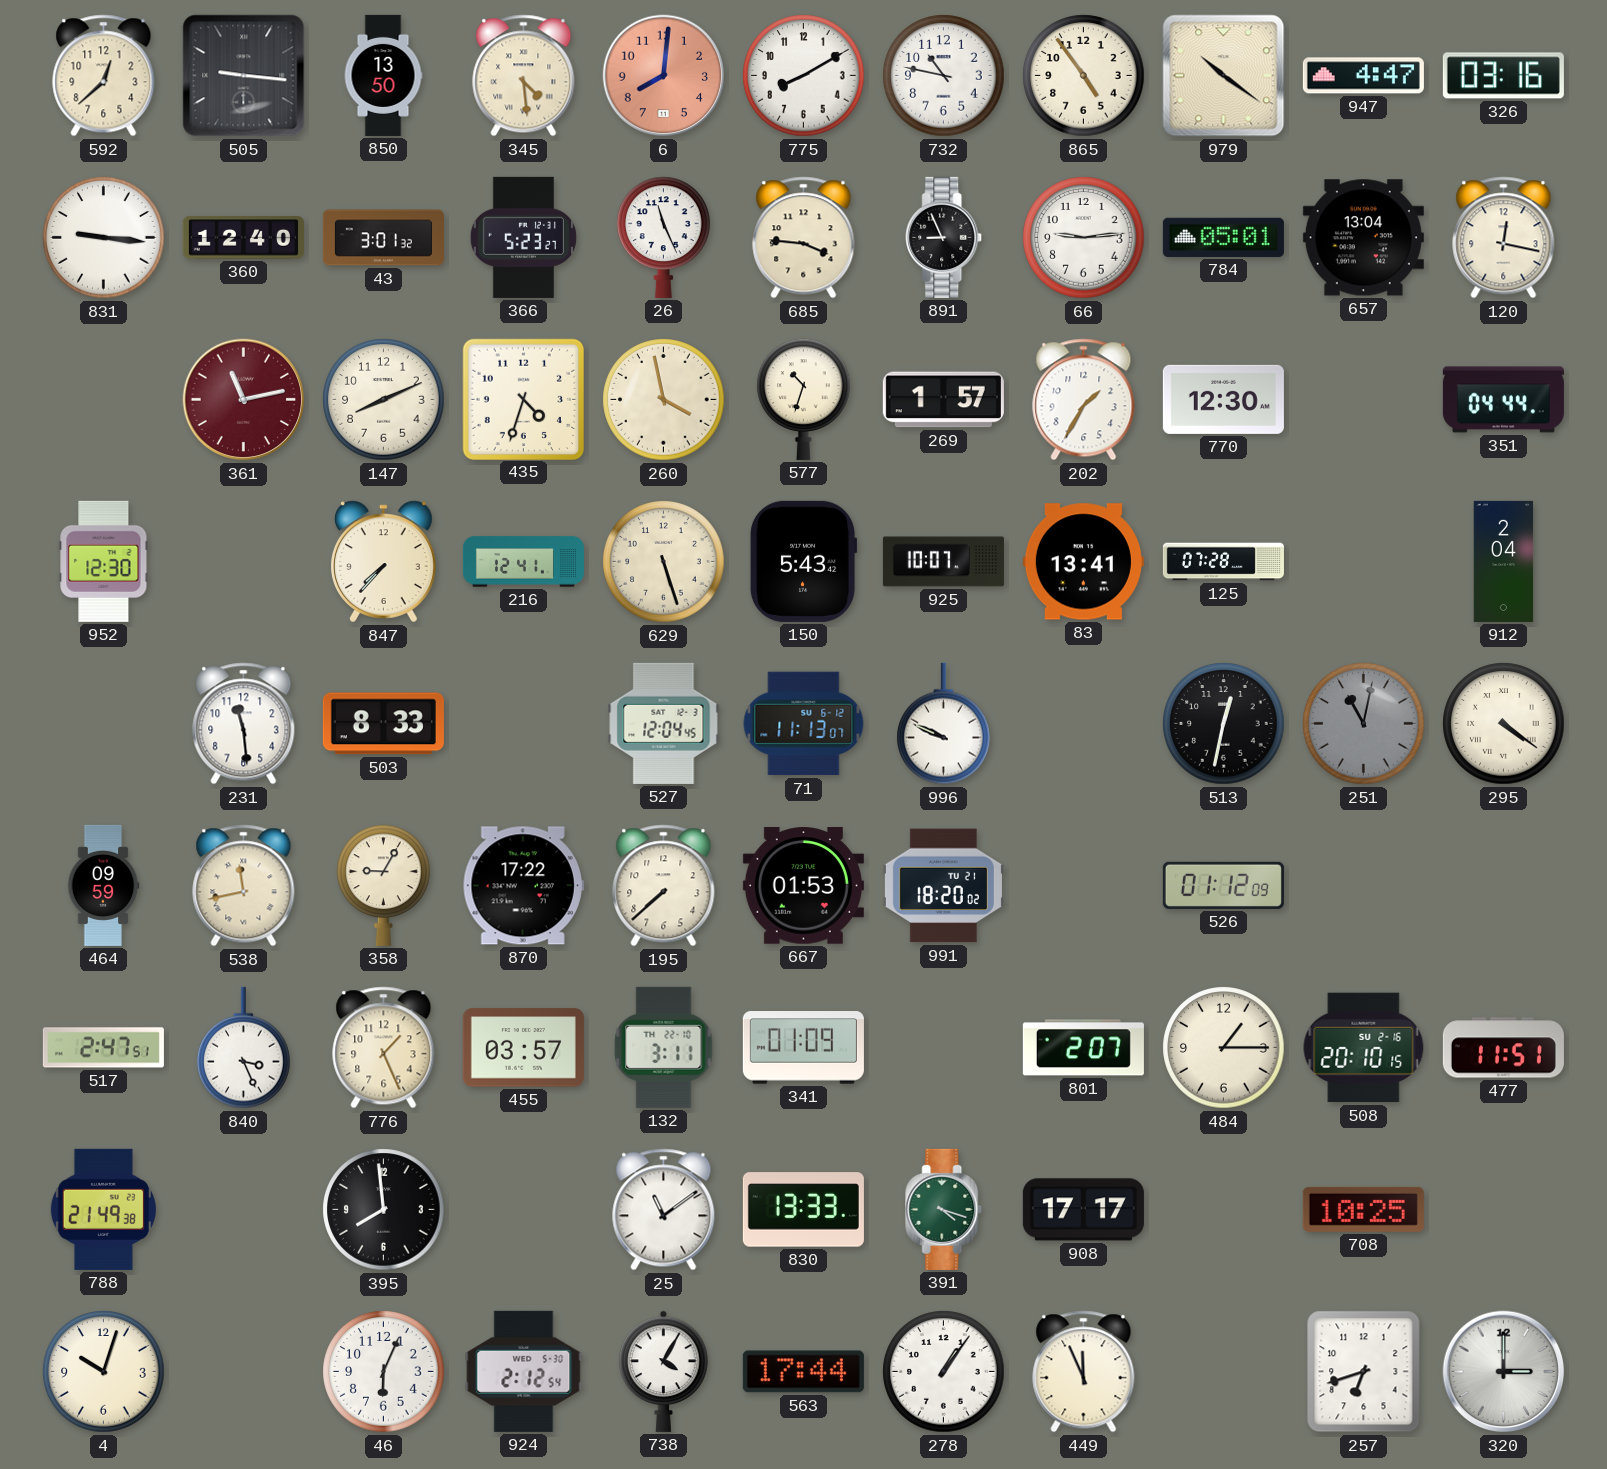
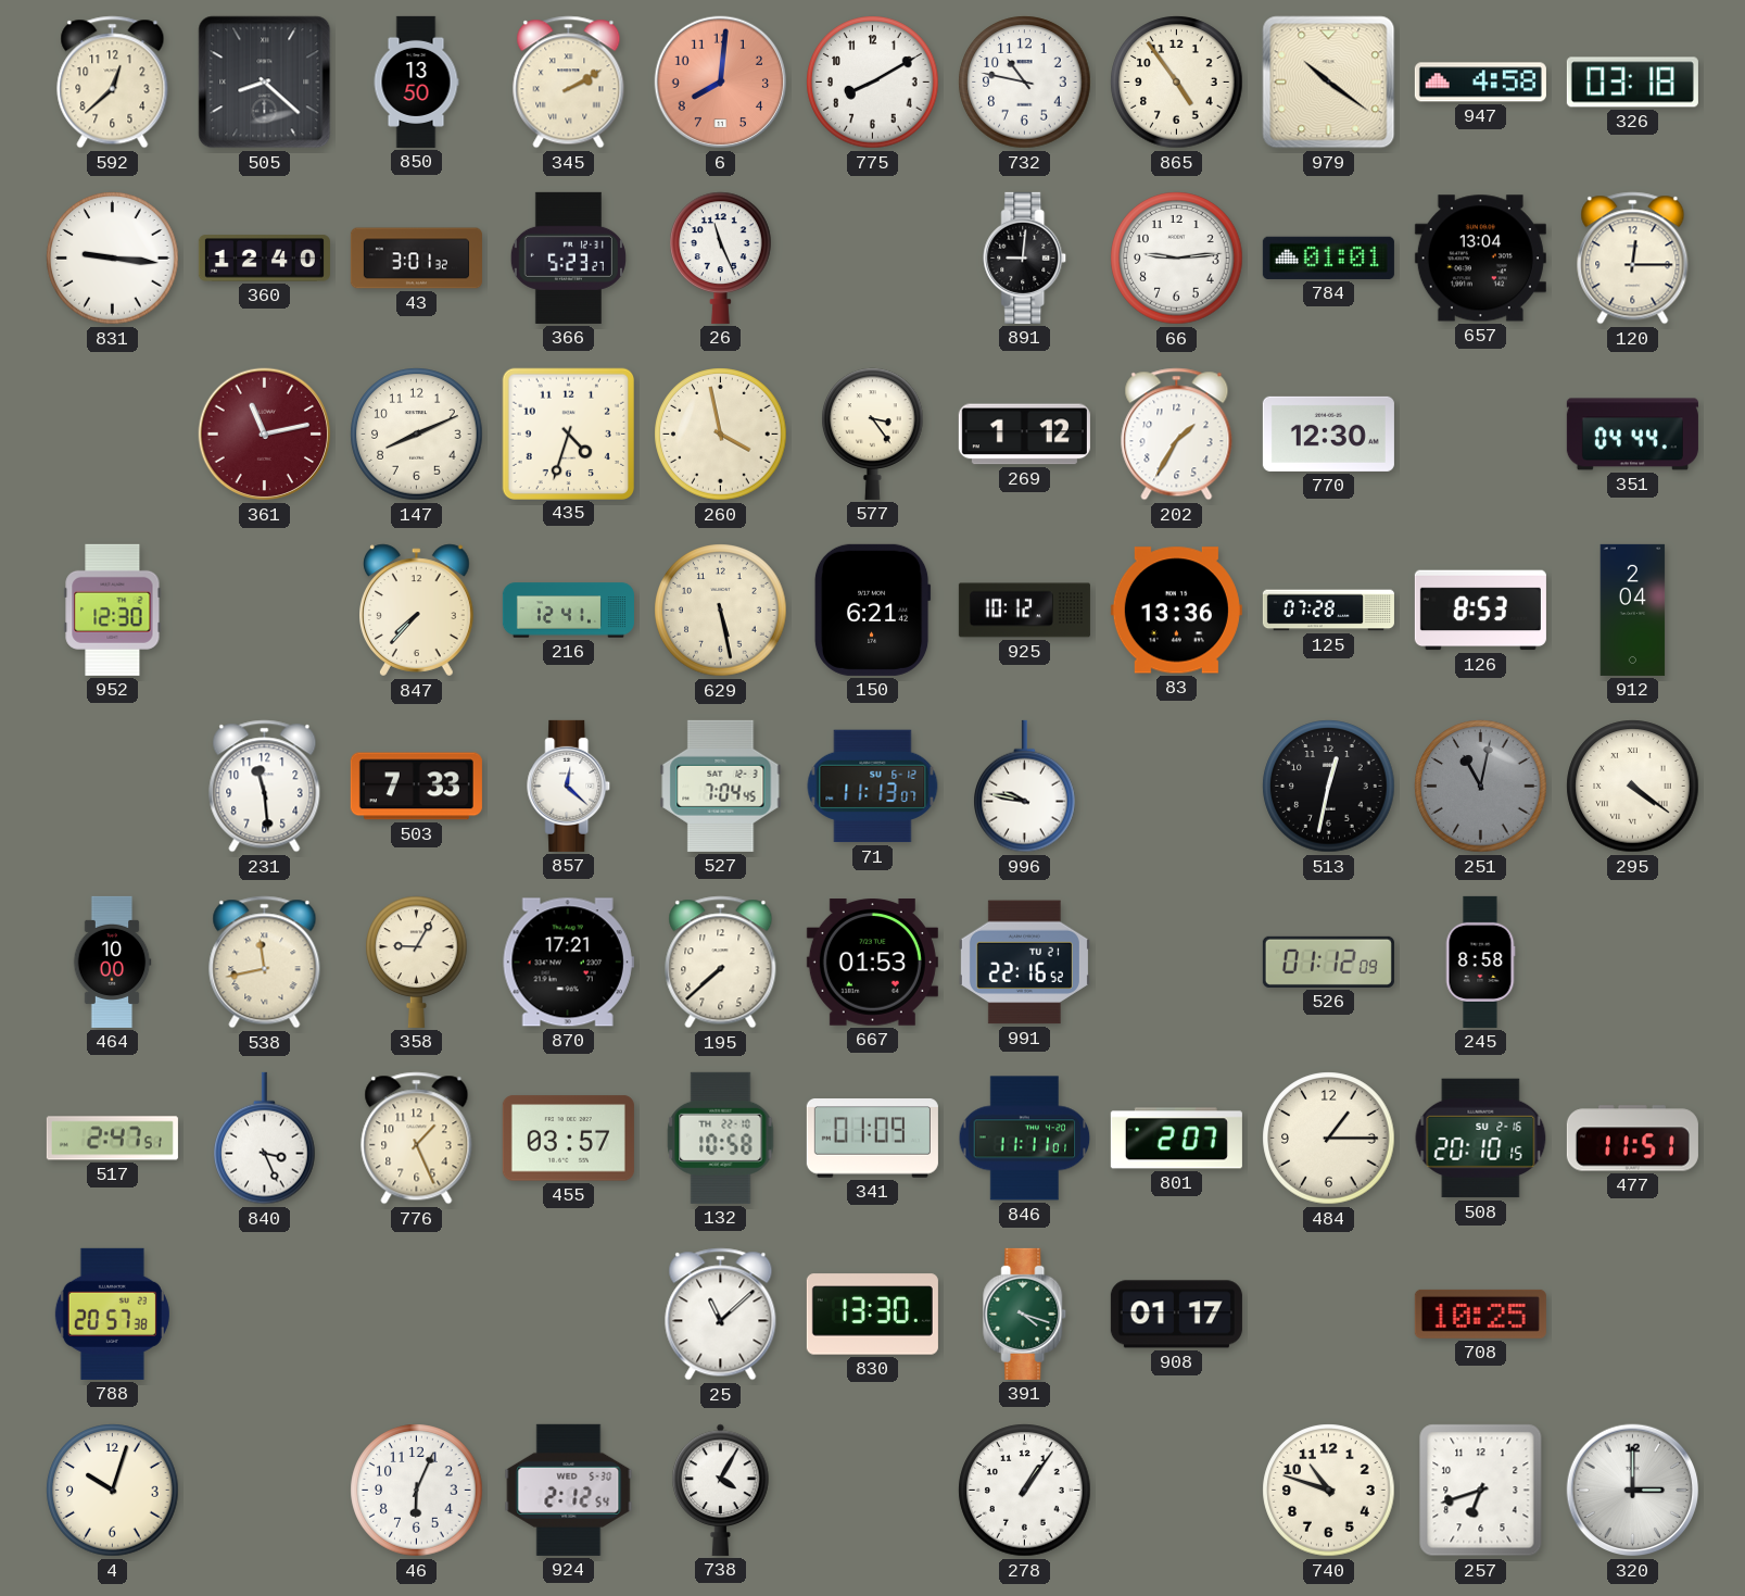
505: 9:16 -> 8:22
345: 4:29 -> 2:10
947: 4:47 -> 4:58
326: 03:16 -> 03:18
685: 3:46 -> none
891: 8:56 -> 9:01
784: 05:01 -> 01:01
120: 12:17 -> 12:15
577: 10:33 -> 3:24
269: 1:57 -> 1:12
629: 5:27 -> 5:28
150: 5:43 -> 6:21
925: 10:07 -> 10:12
83: 13:41 -> 13:36
126: none -> 8:53
503: 8:33 -> 7:33
857: none -> 12:22
527: 12:04 -> 7:04
996: 9:49 -> 9:47
464: 09:59 -> 10:00
870: 17:22 -> 17:21
991: 18:20 -> 22:16
245: none -> 8:58
132: 3:11 -> 10:58
846: none -> 11:11
788: 21:49 -> 20:57
395: 7:59 -> none
25: 11:09 -> 11:08
830: 13:33 -> 13:30
908: 17:17 -> 01:17
563: 17:44 -> none
449: 11:56 -> none
740: none -> 10:48
